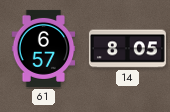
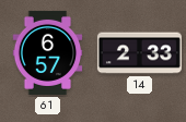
14: 8:05 -> 2:33
